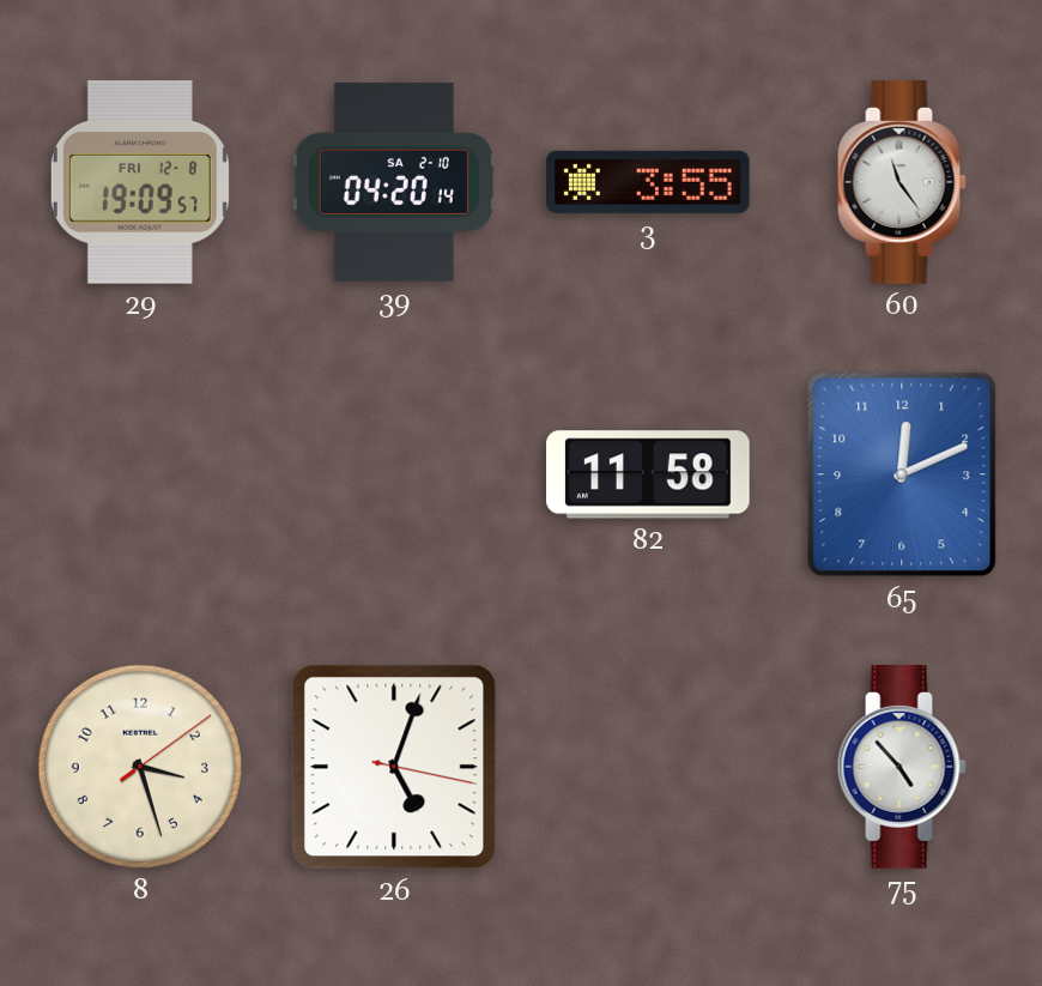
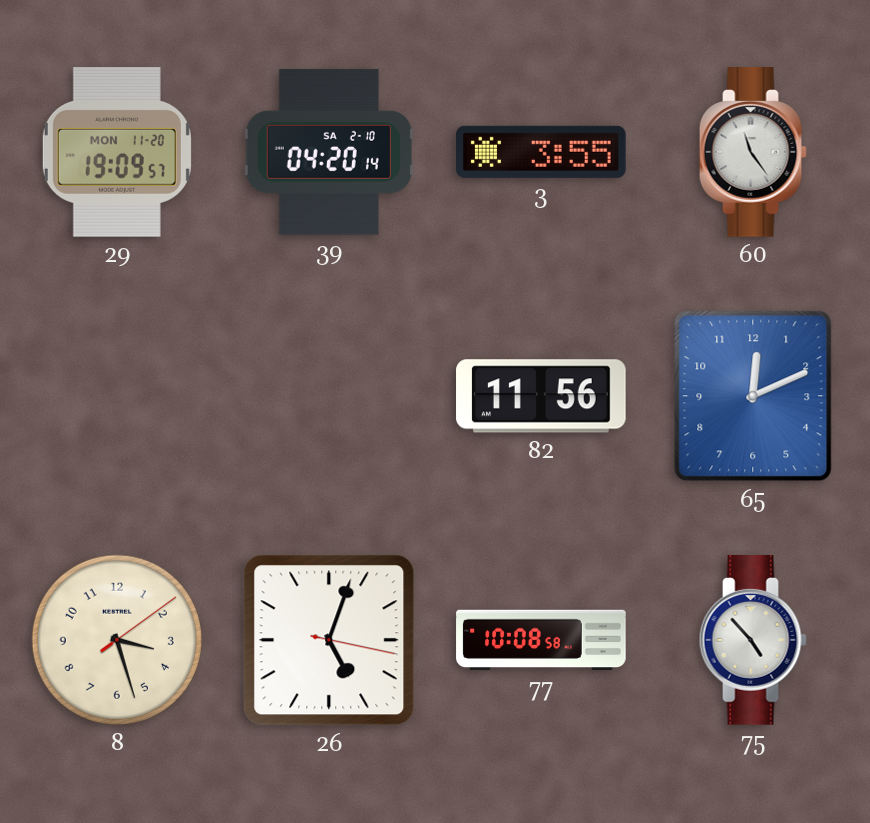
29 date: FRI 12-8 -> MON 11-20
82: 11:58 -> 11:56
77: none -> 10:08
